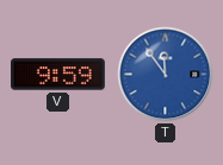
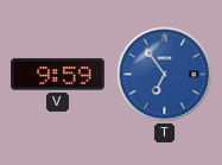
T: 11:54 -> 6:54
